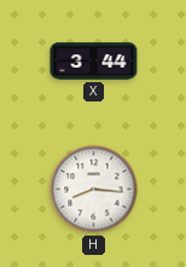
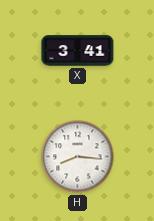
X: 3:44 -> 3:41
